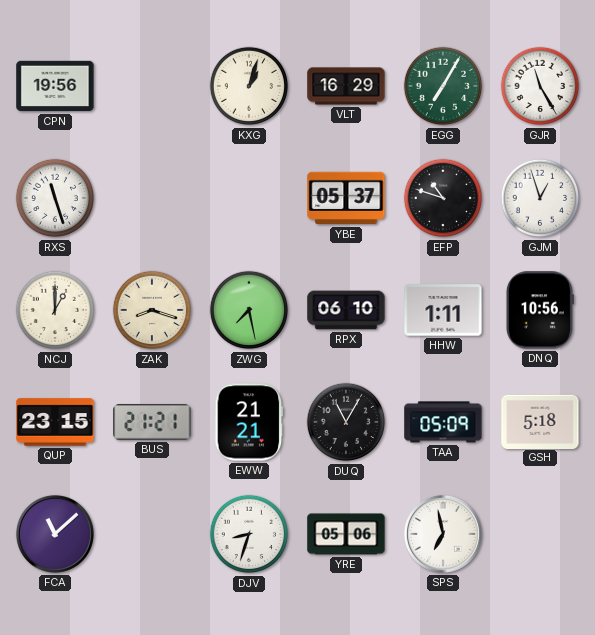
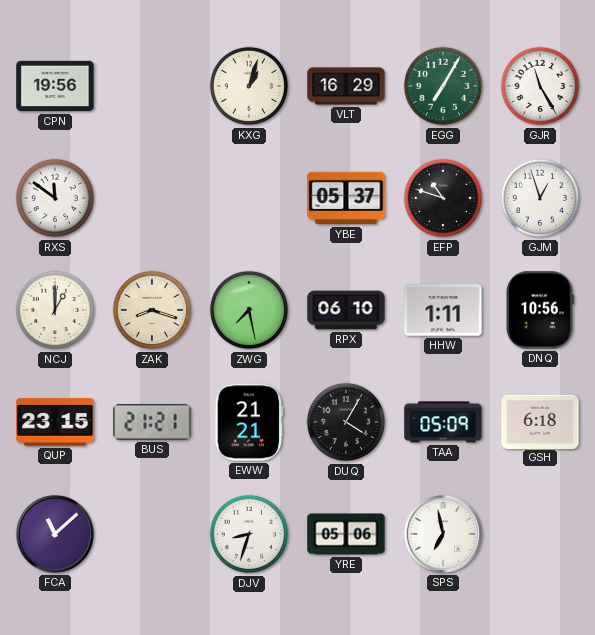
RXS: 11:27 -> 11:51
DUQ: 11:05 -> 4:05
GSH: 5:18 -> 6:18
